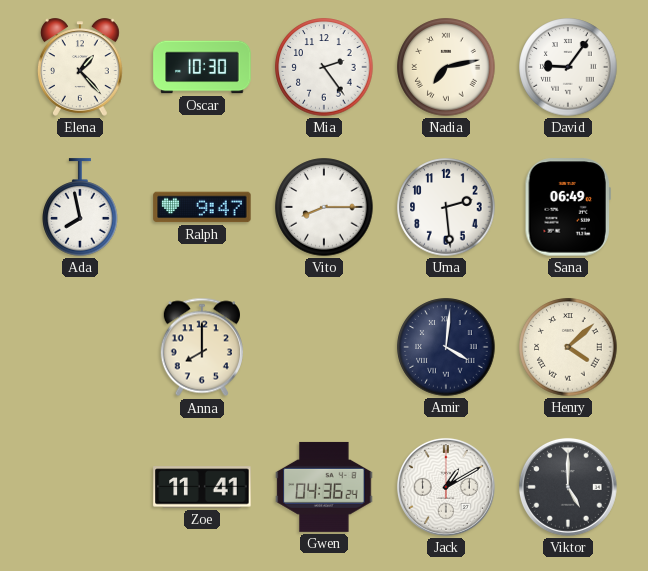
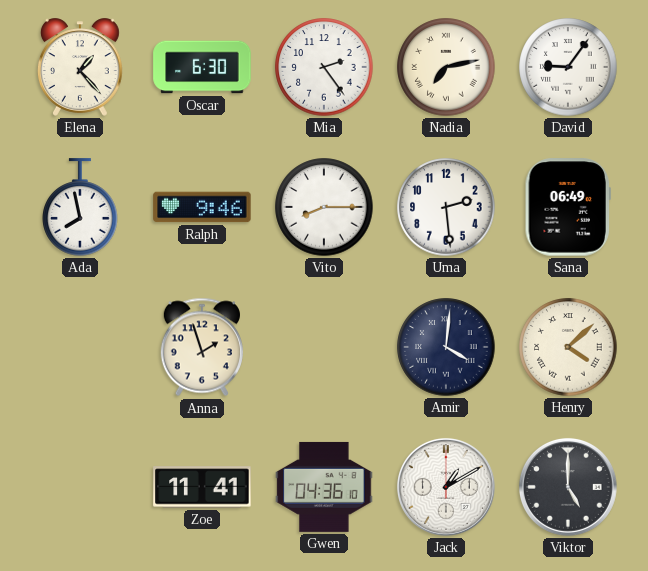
Oscar: 10:30 -> 6:30
Ralph: 9:47 -> 9:46
Anna: 8:00 -> 1:57
Gwen: 04:36:24 -> 04:36:10
